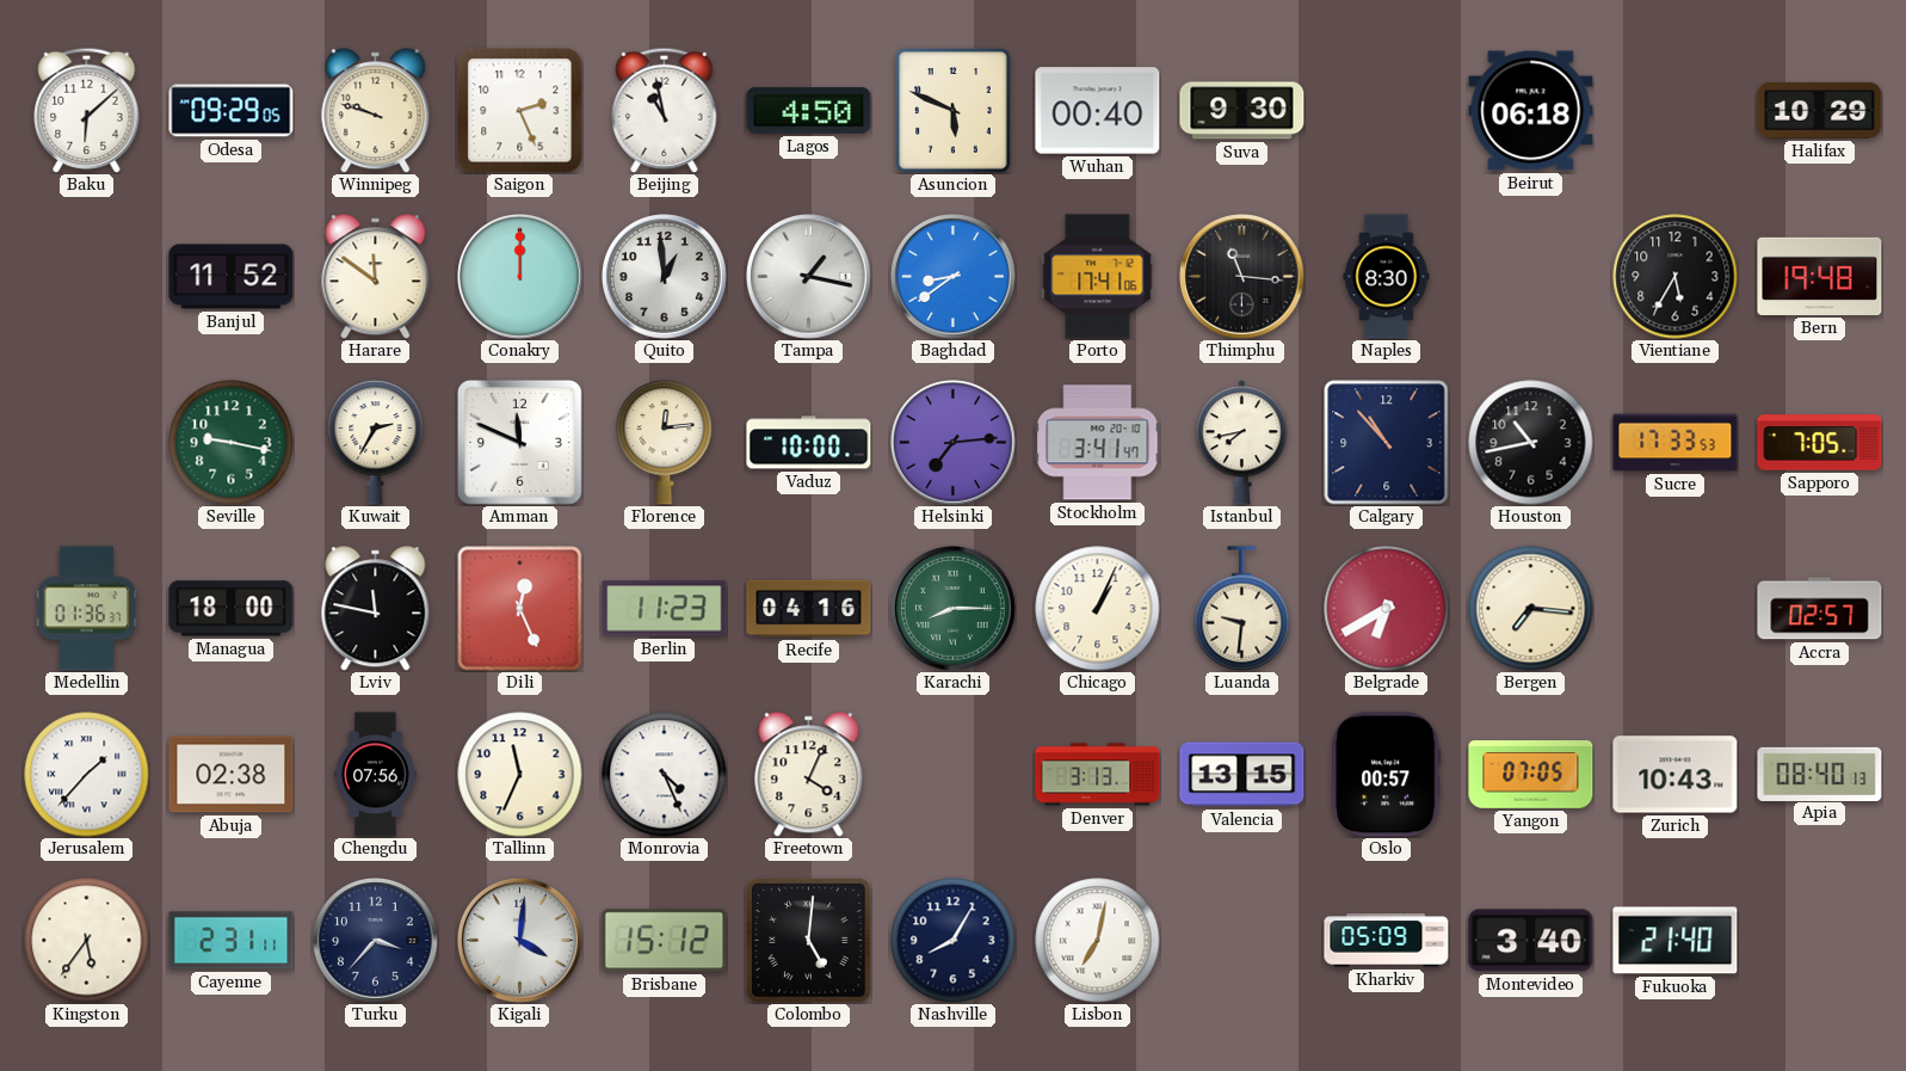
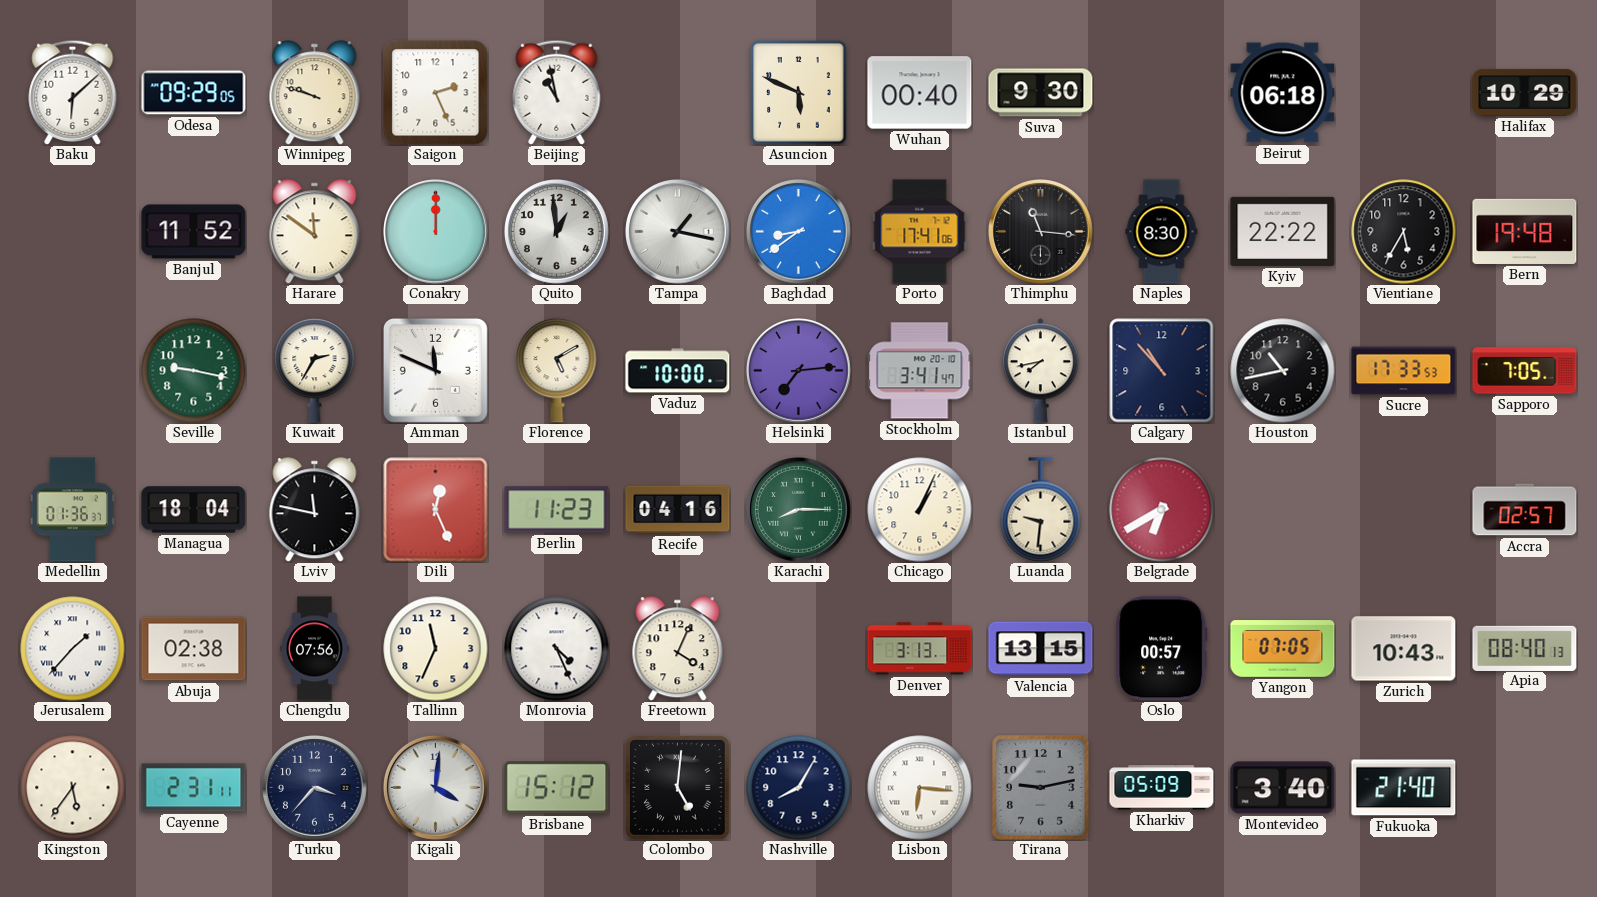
Lagos: 4:50 -> none
Kyiv: none -> 22:22
Florence: 12:14 -> 5:10
Managua: 18:00 -> 18:04
Bergen: 7:16 -> none
Lisbon: 7:02 -> 6:16
Tirana: none -> 9:13
